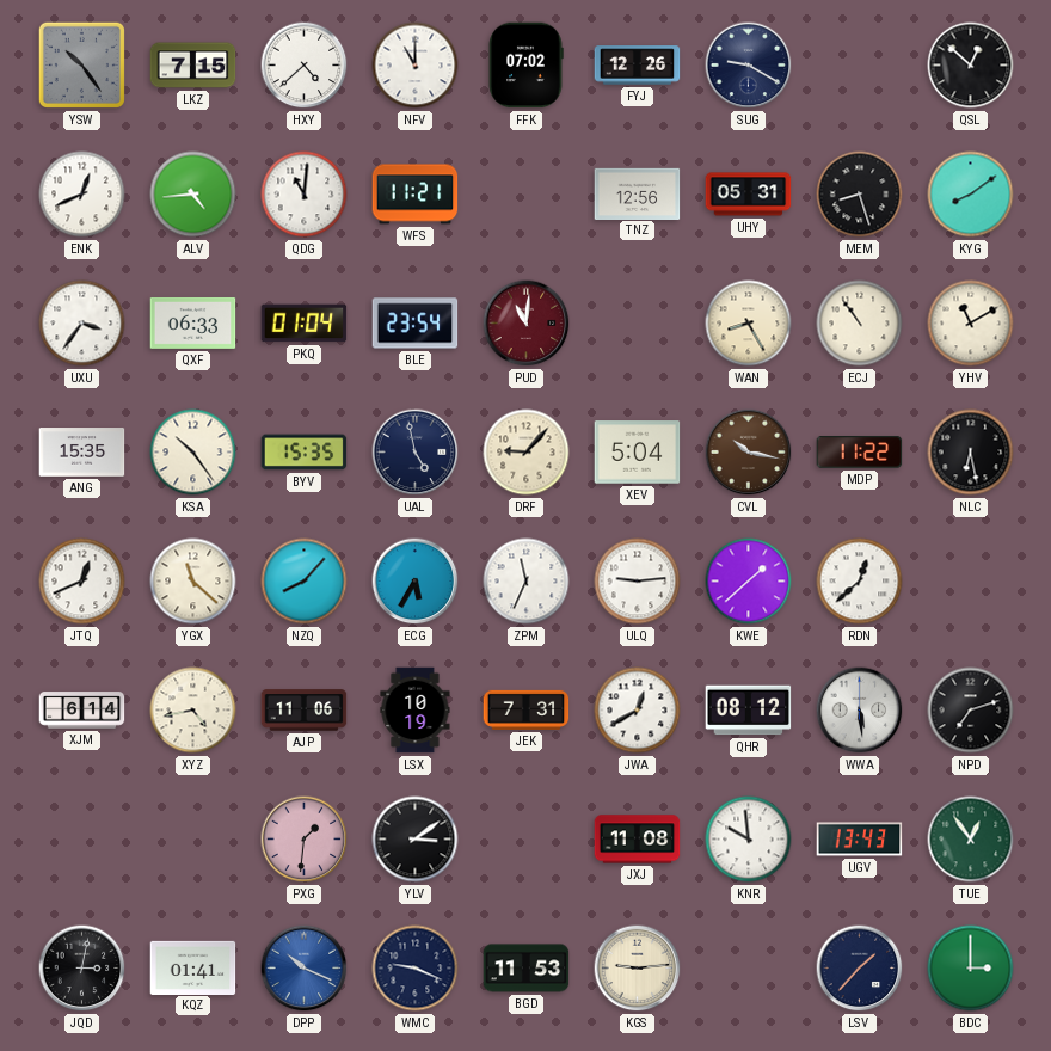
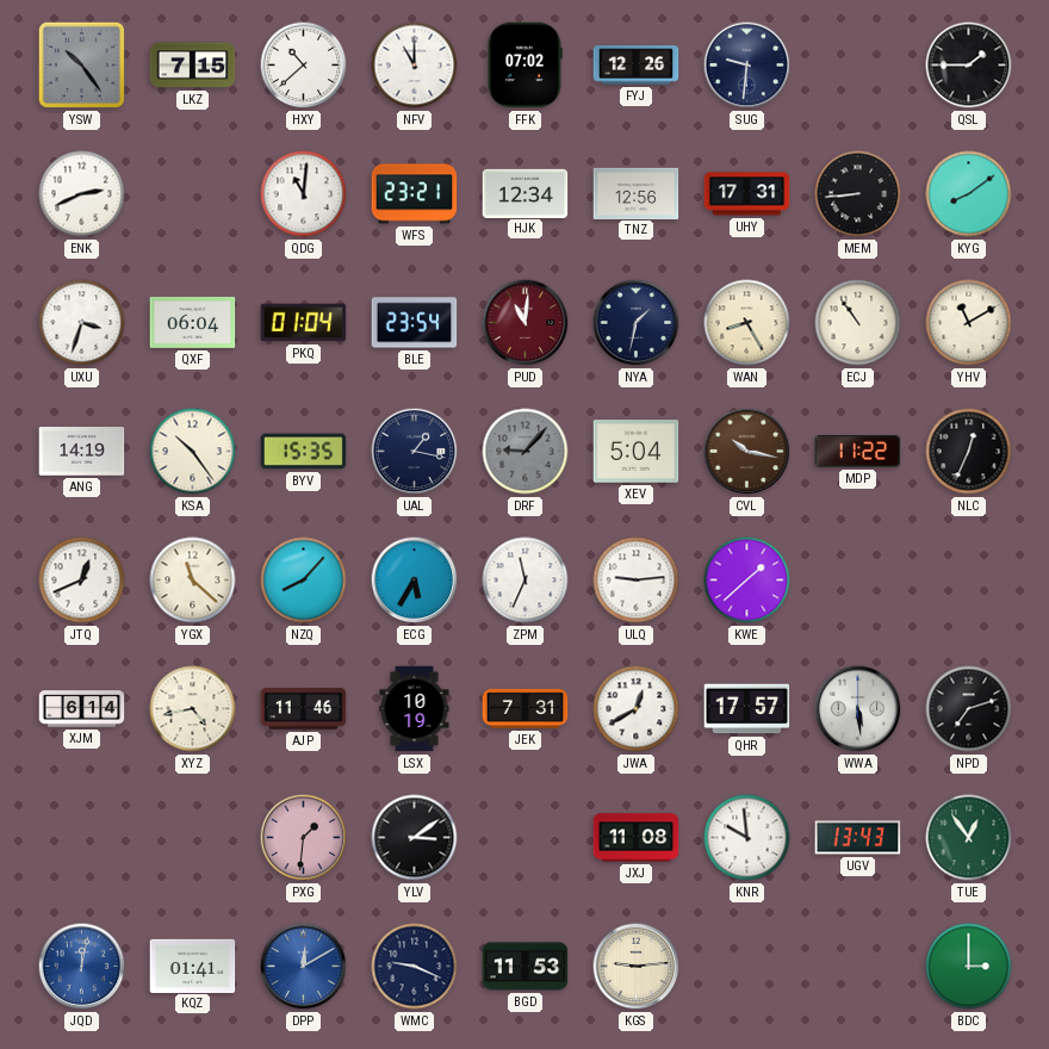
HXY: 4:38 -> 10:38
SUG: 9:20 -> 9:31
QSL: 12:52 -> 1:45
ENK: 12:41 -> 2:41
ALV: 4:44 -> none
WFS: 11:21 -> 23:21
HJK: none -> 12:34
UHY: 05:31 -> 17:31
MEM: 8:27 -> 8:44
UXU: 3:36 -> 3:33
QXF: 06:33 -> 06:04
NYA: none -> 1:32
ANG: 15:35 -> 14:19
UAL: 4:58 -> 1:17
DRF dial: cream -> grey
NLC: 6:28 -> 12:34
RDN: 12:38 -> none
AJP: 11:06 -> 11:46
QHR: 08:12 -> 17:57
JQD: 3:02 -> 12:02
JQD dial: black -> blue
DPP: 10:19 -> 12:10
LSV: 1:37 -> none
